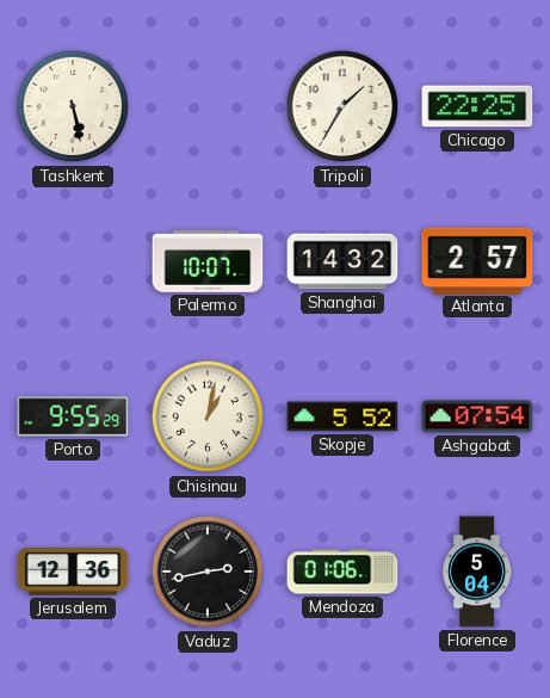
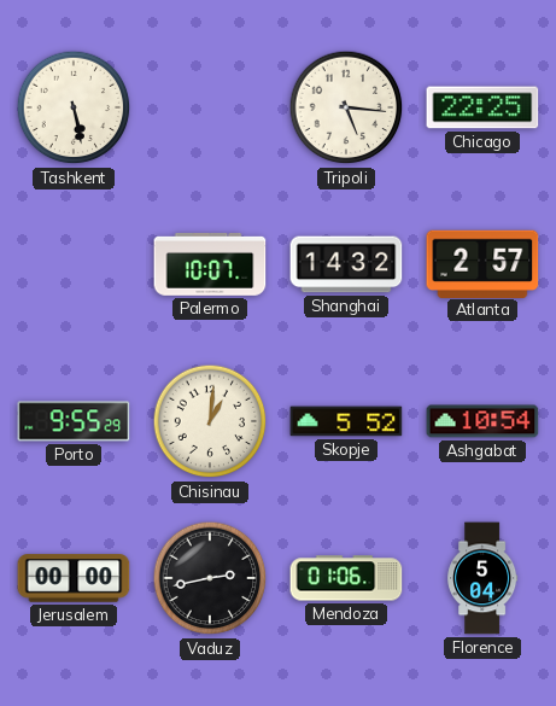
Tripoli: 1:35 -> 5:16
Chisinau: 1:02 -> 1:01
Ashgabat: 07:54 -> 10:54
Jerusalem: 12:36 -> 00:00
